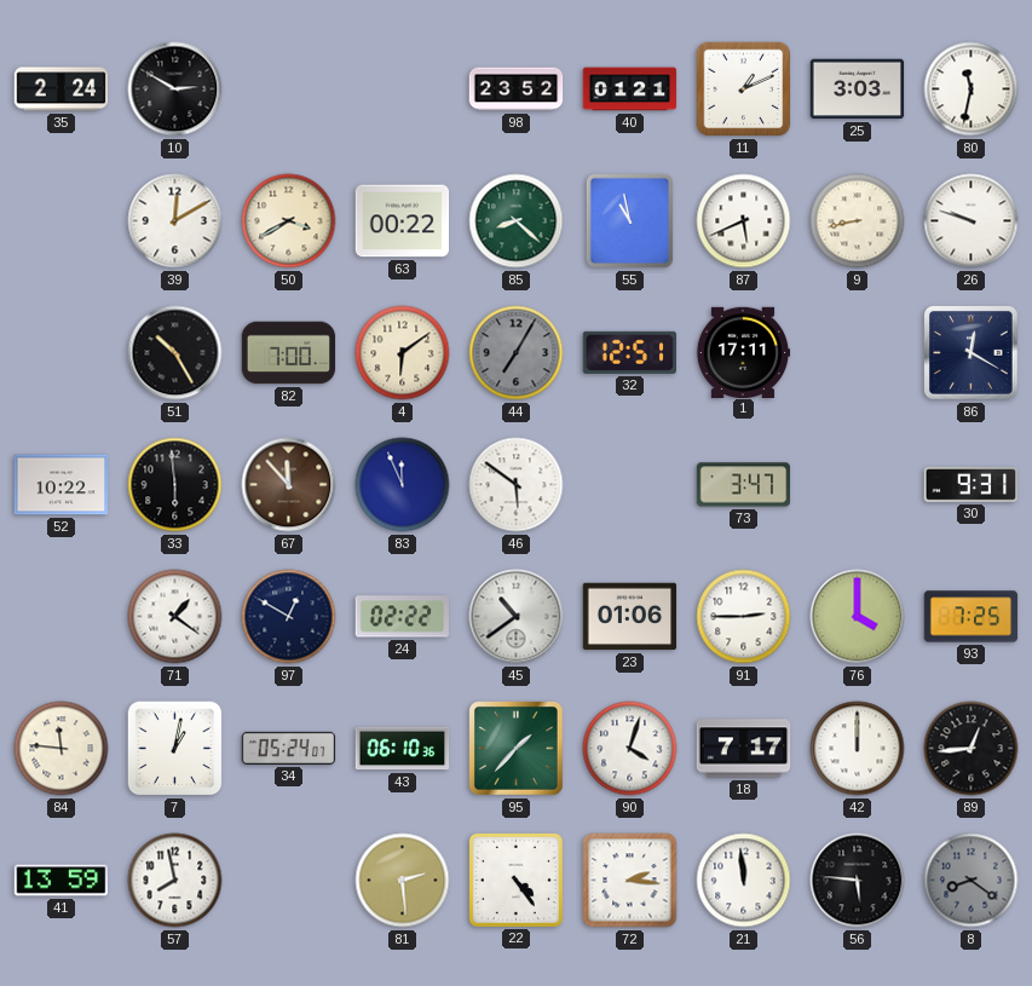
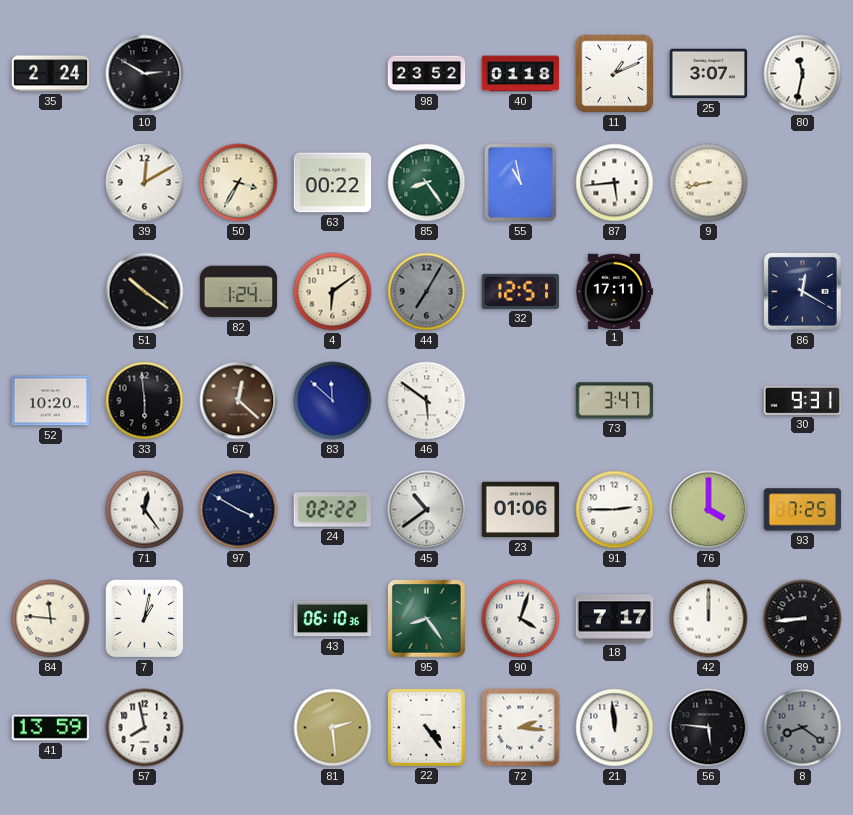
40: 01:21 -> 01:18
25: 3:03 -> 3:07
50: 3:40 -> 3:35
85: 8:22 -> 8:24
87: 5:41 -> 5:44
26: 9:48 -> none
51: 10:25 -> 10:21
82: 7:00 -> 1:24
52: 10:22 -> 10:20
67: 11:53 -> 12:22
83: 11:56 -> 11:52
71: 1:21 -> 12:24
97: 12:50 -> 3:50
34: 05:24 -> none
95: 1:37 -> 8:24
89: 12:44 -> 8:44
